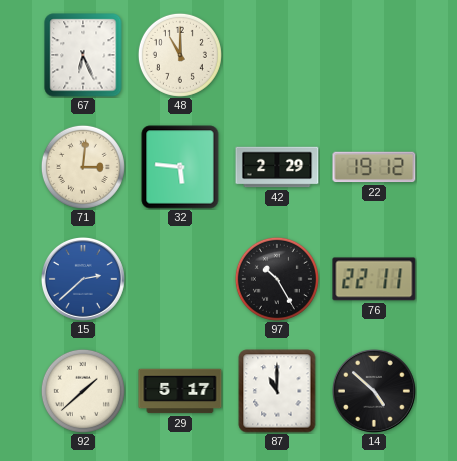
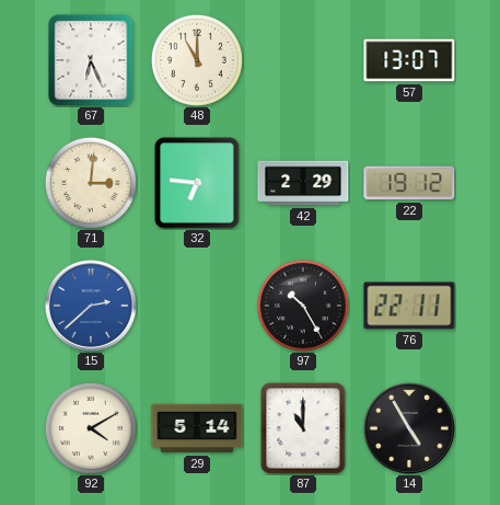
57: none -> 13:07
32: 5:46 -> 6:46
92: 1:38 -> 4:10
29: 5:17 -> 5:14
14: 4:52 -> 4:55
